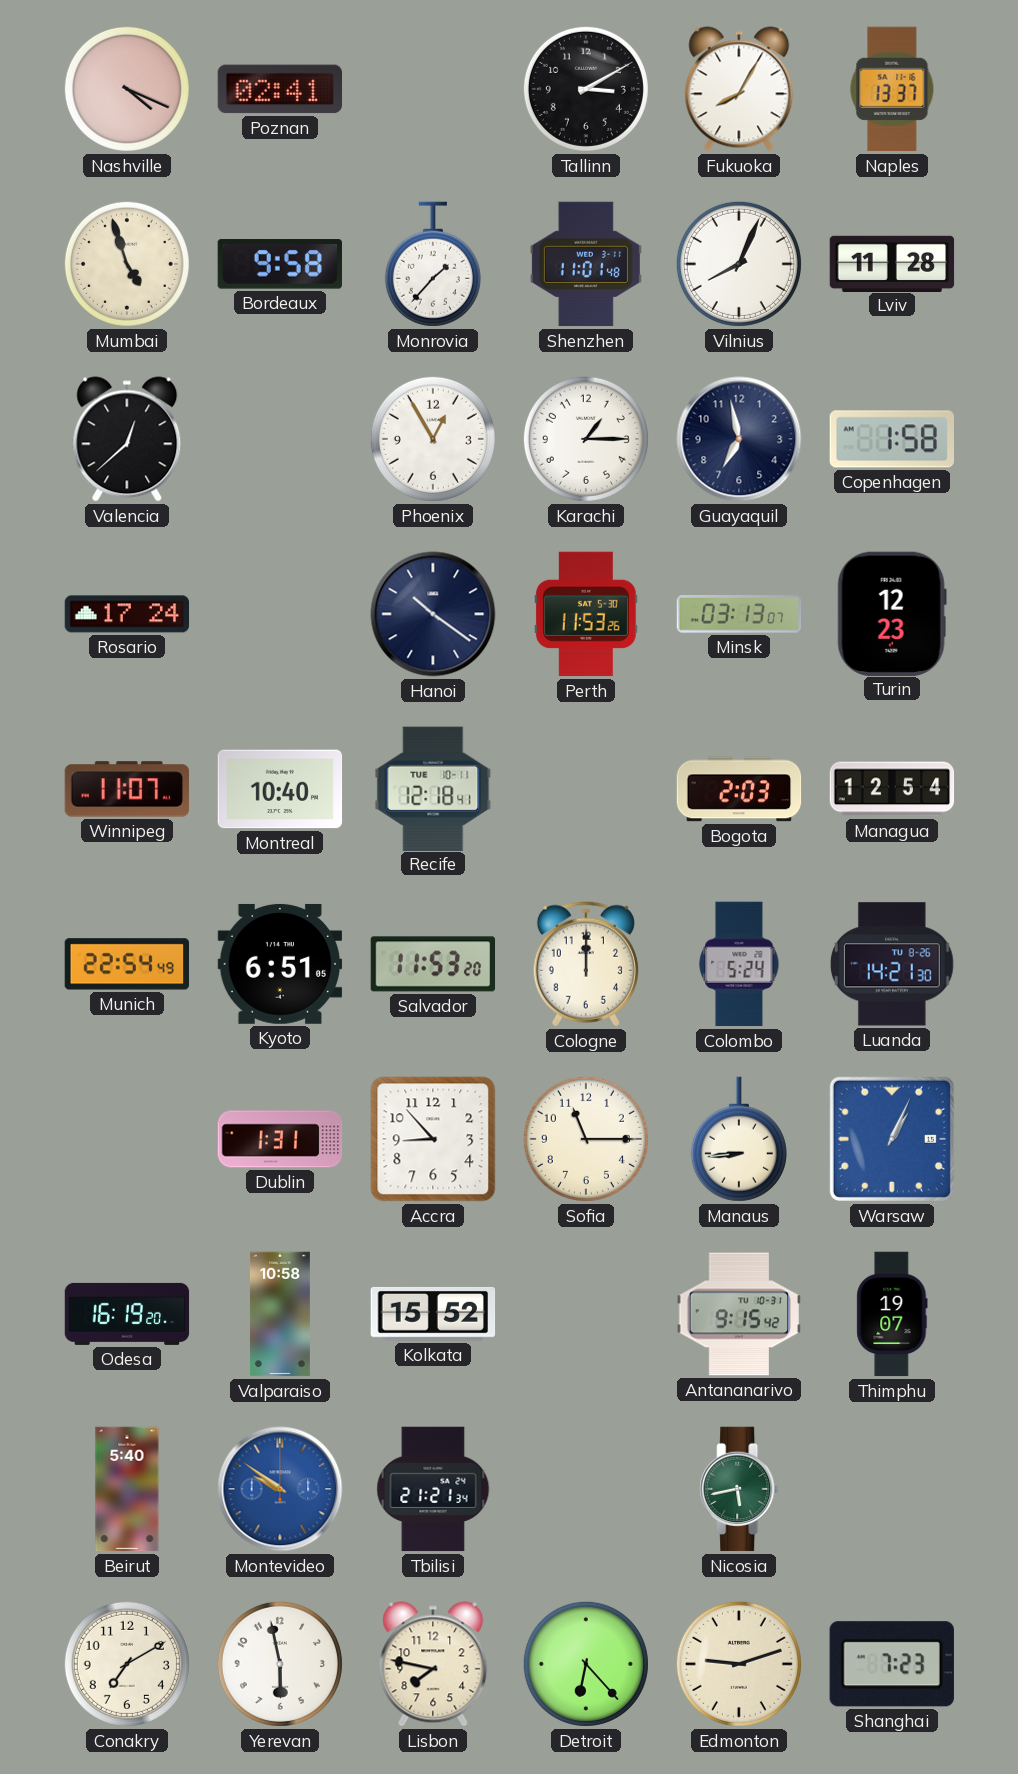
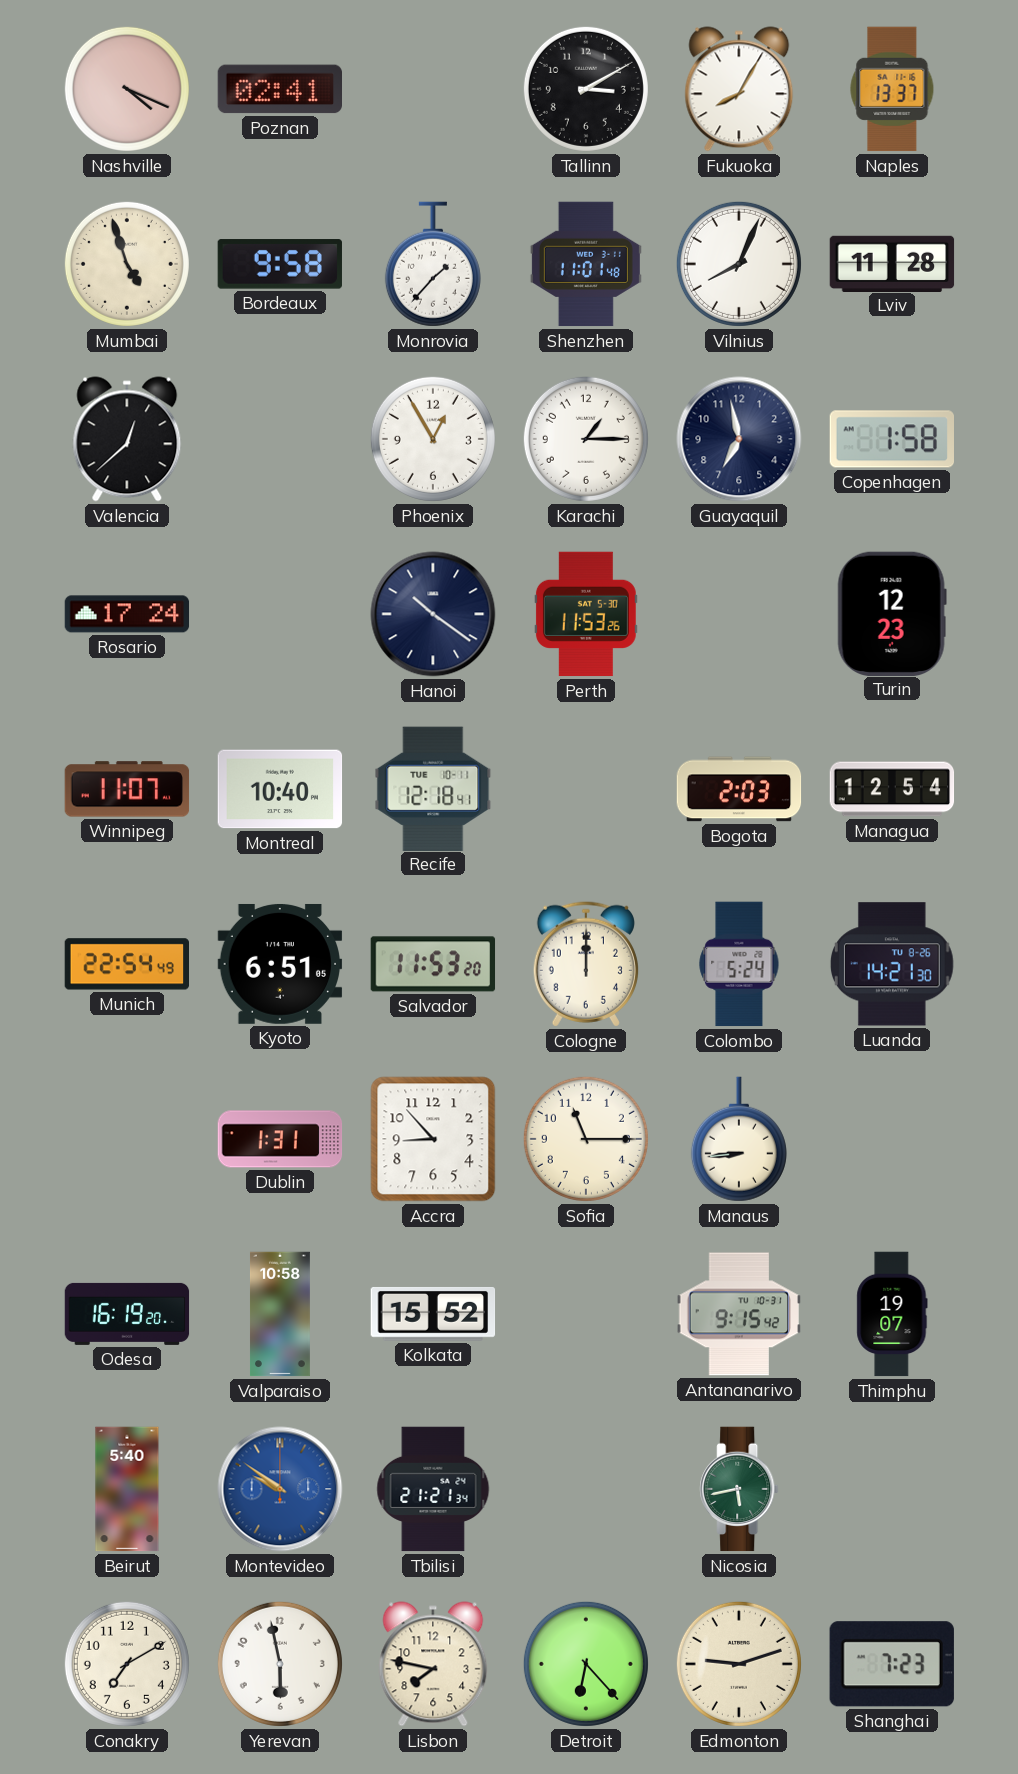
Minsk: 03:13 -> none
Warsaw: 1:04 -> none
